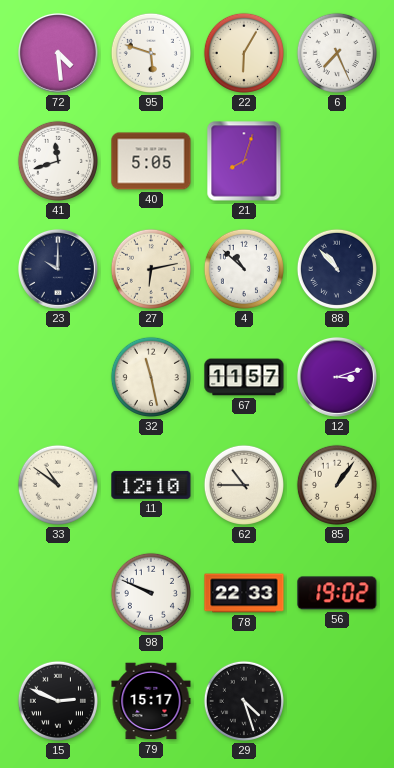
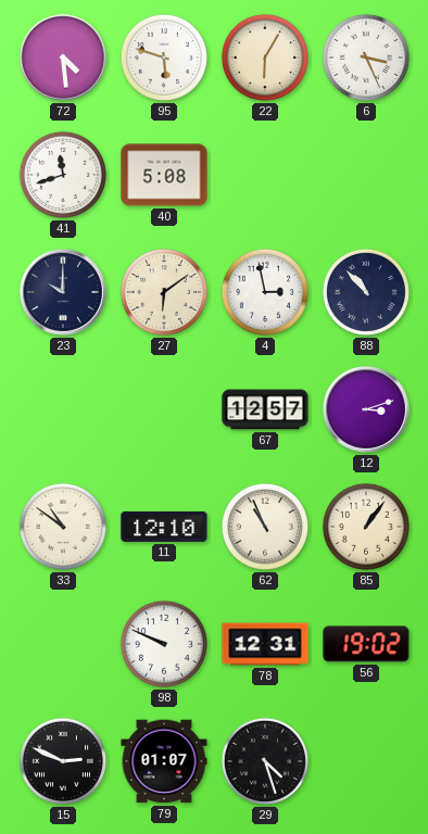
6: 7:26 -> 3:26
40: 5:05 -> 5:08
21: 8:03 -> none
27: 6:13 -> 6:09
4: 10:52 -> 2:58
32: 11:28 -> none
67: 11:57 -> 12:57
62: 10:45 -> 10:56
78: 22:33 -> 12:31
79: 15:17 -> 01:07
